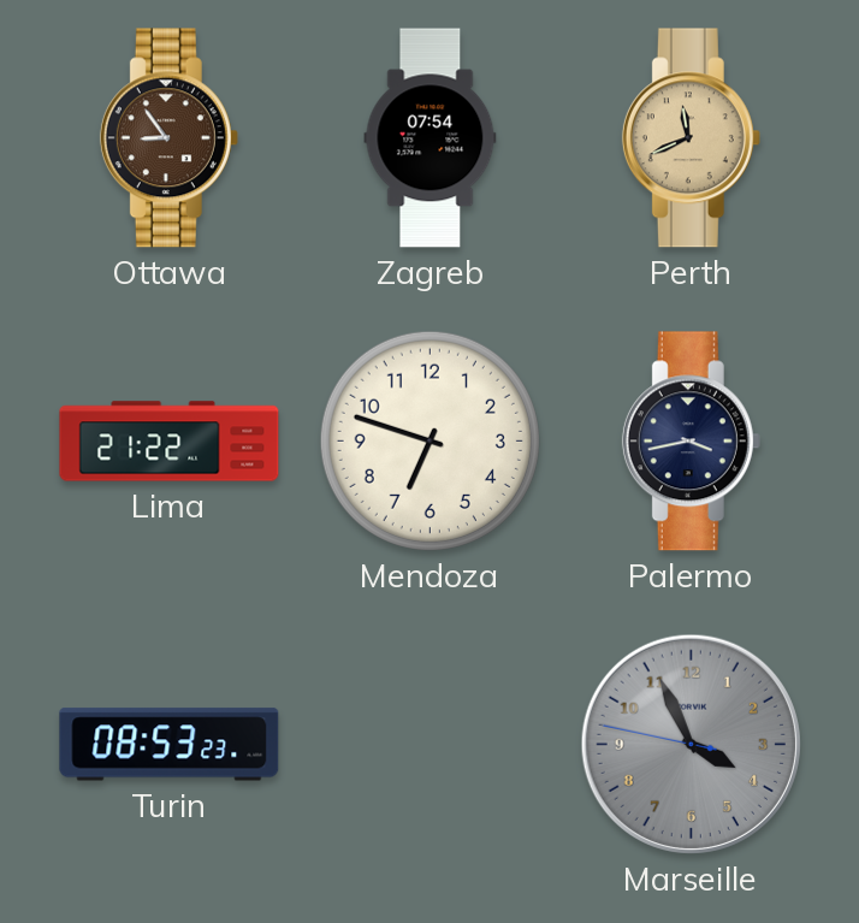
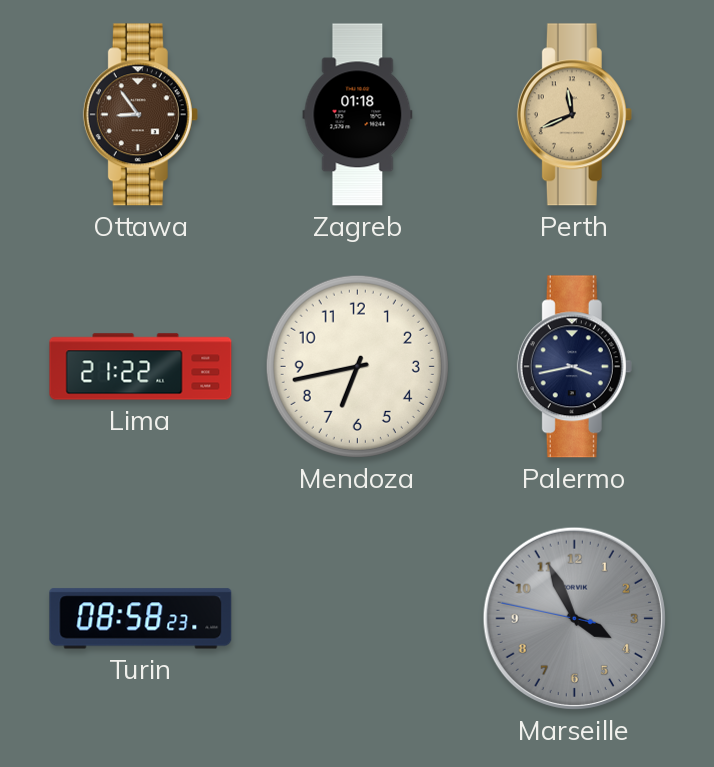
Zagreb: 07:54 -> 01:18
Mendoza: 6:48 -> 6:43
Turin: 08:53 -> 08:58
